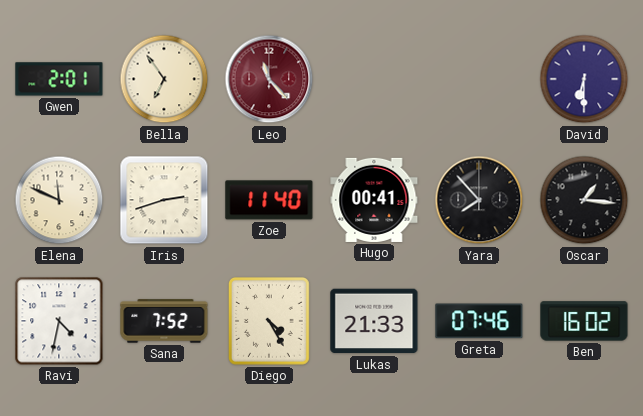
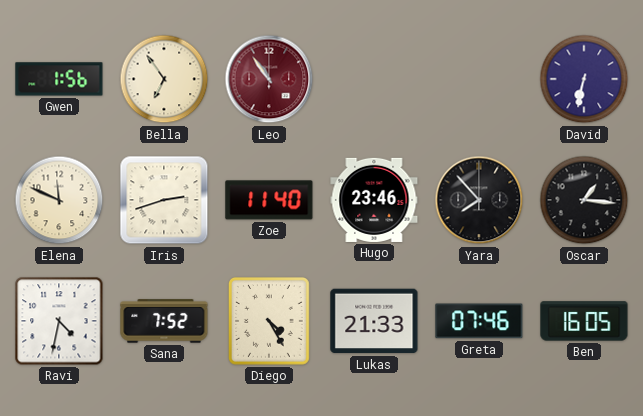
Gwen: 2:01 -> 1:56
Leo: 11:23 -> 10:54
David: 6:30 -> 6:32
Hugo: 00:41 -> 23:46
Ben: 16:02 -> 16:05
